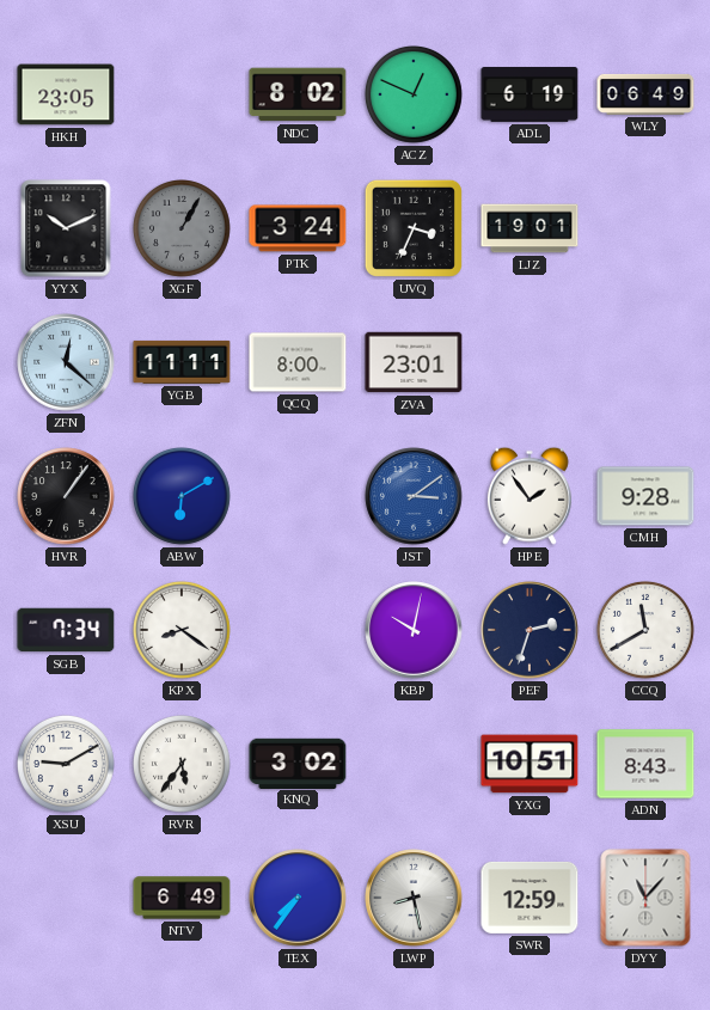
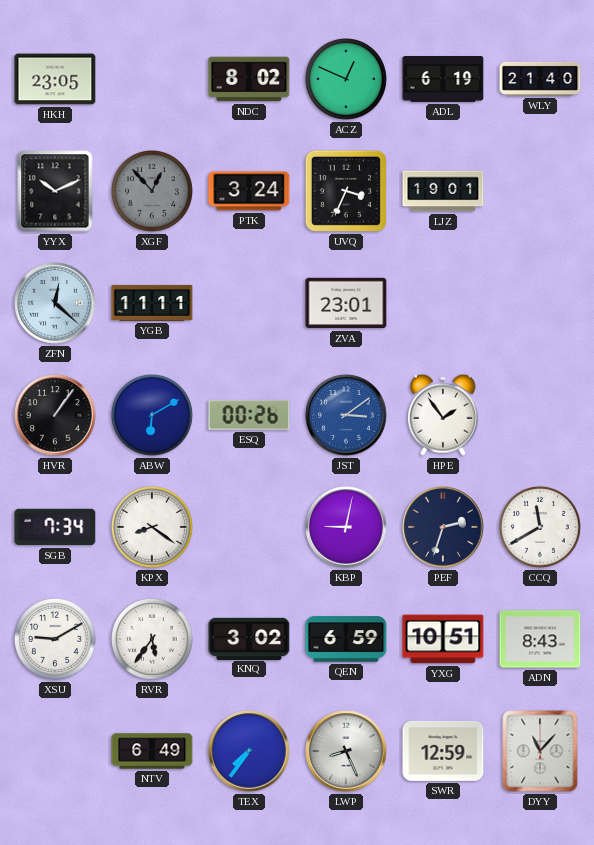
WLY: 06:49 -> 21:40
XGF: 1:05 -> 12:53
QCQ: 8:00 -> none
ESQ: none -> 00:26
CMH: 9:28 -> none
KBP: 10:02 -> 9:02
QEN: none -> 6:59
LWP: 8:28 -> 8:26
